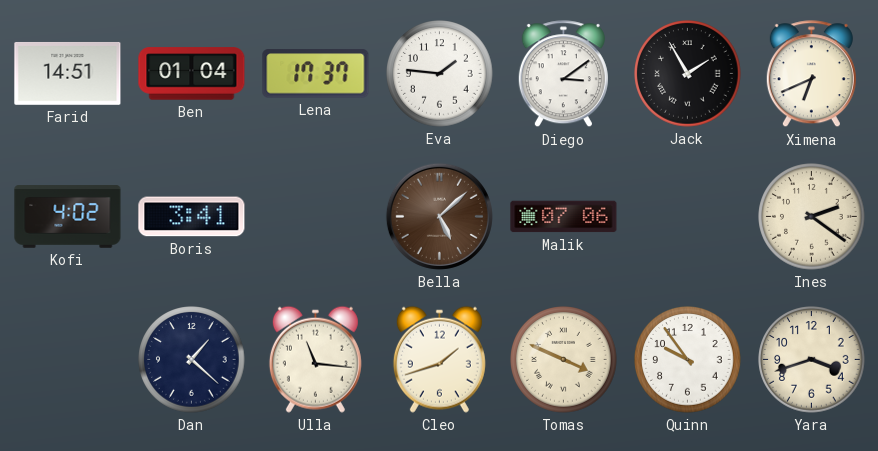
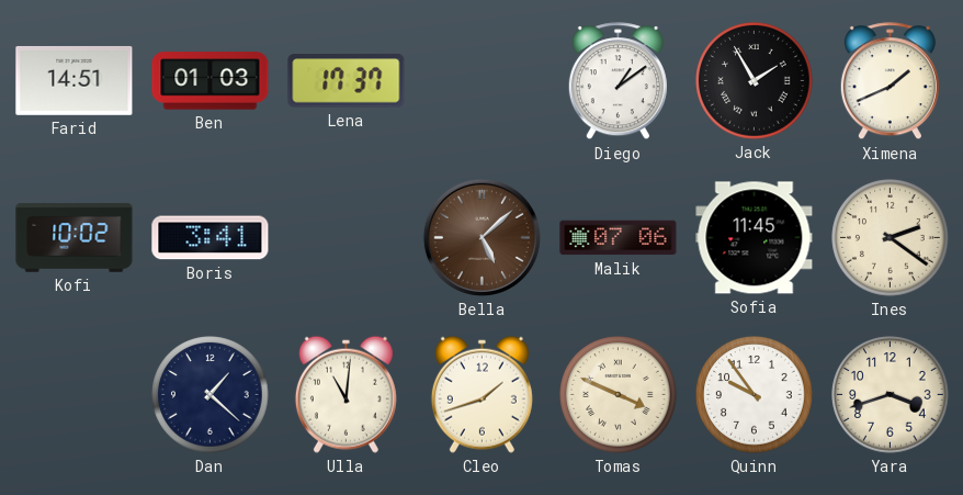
Ben: 01:04 -> 01:03
Eva: 1:46 -> none
Diego: 3:09 -> 1:09
Ximena: 6:41 -> 1:41
Kofi: 4:02 -> 10:02
Sofia: none -> 11:45
Ulla: 11:16 -> 11:01
